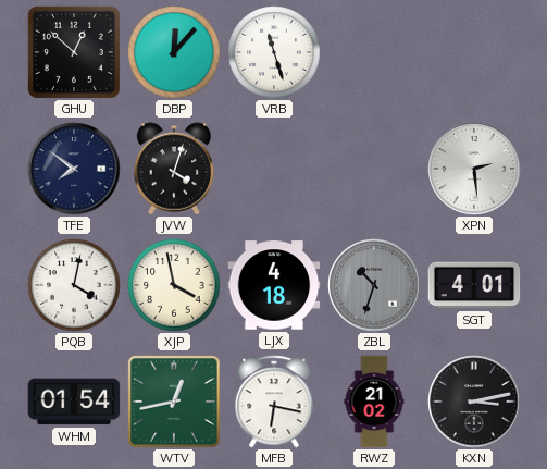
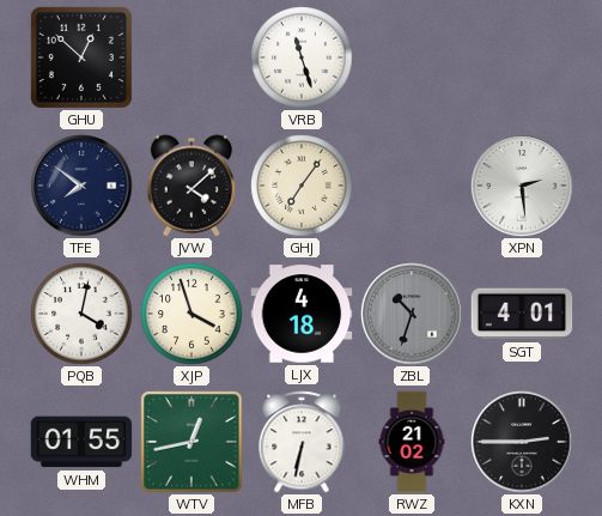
DBP: 12:07 -> none
JVW: 4:03 -> 4:08
GHJ: none -> 7:06
XJP: 3:58 -> 3:57
WHM: 01:54 -> 01:55
MFB: 6:17 -> 6:32
KXN: 3:13 -> 2:45
